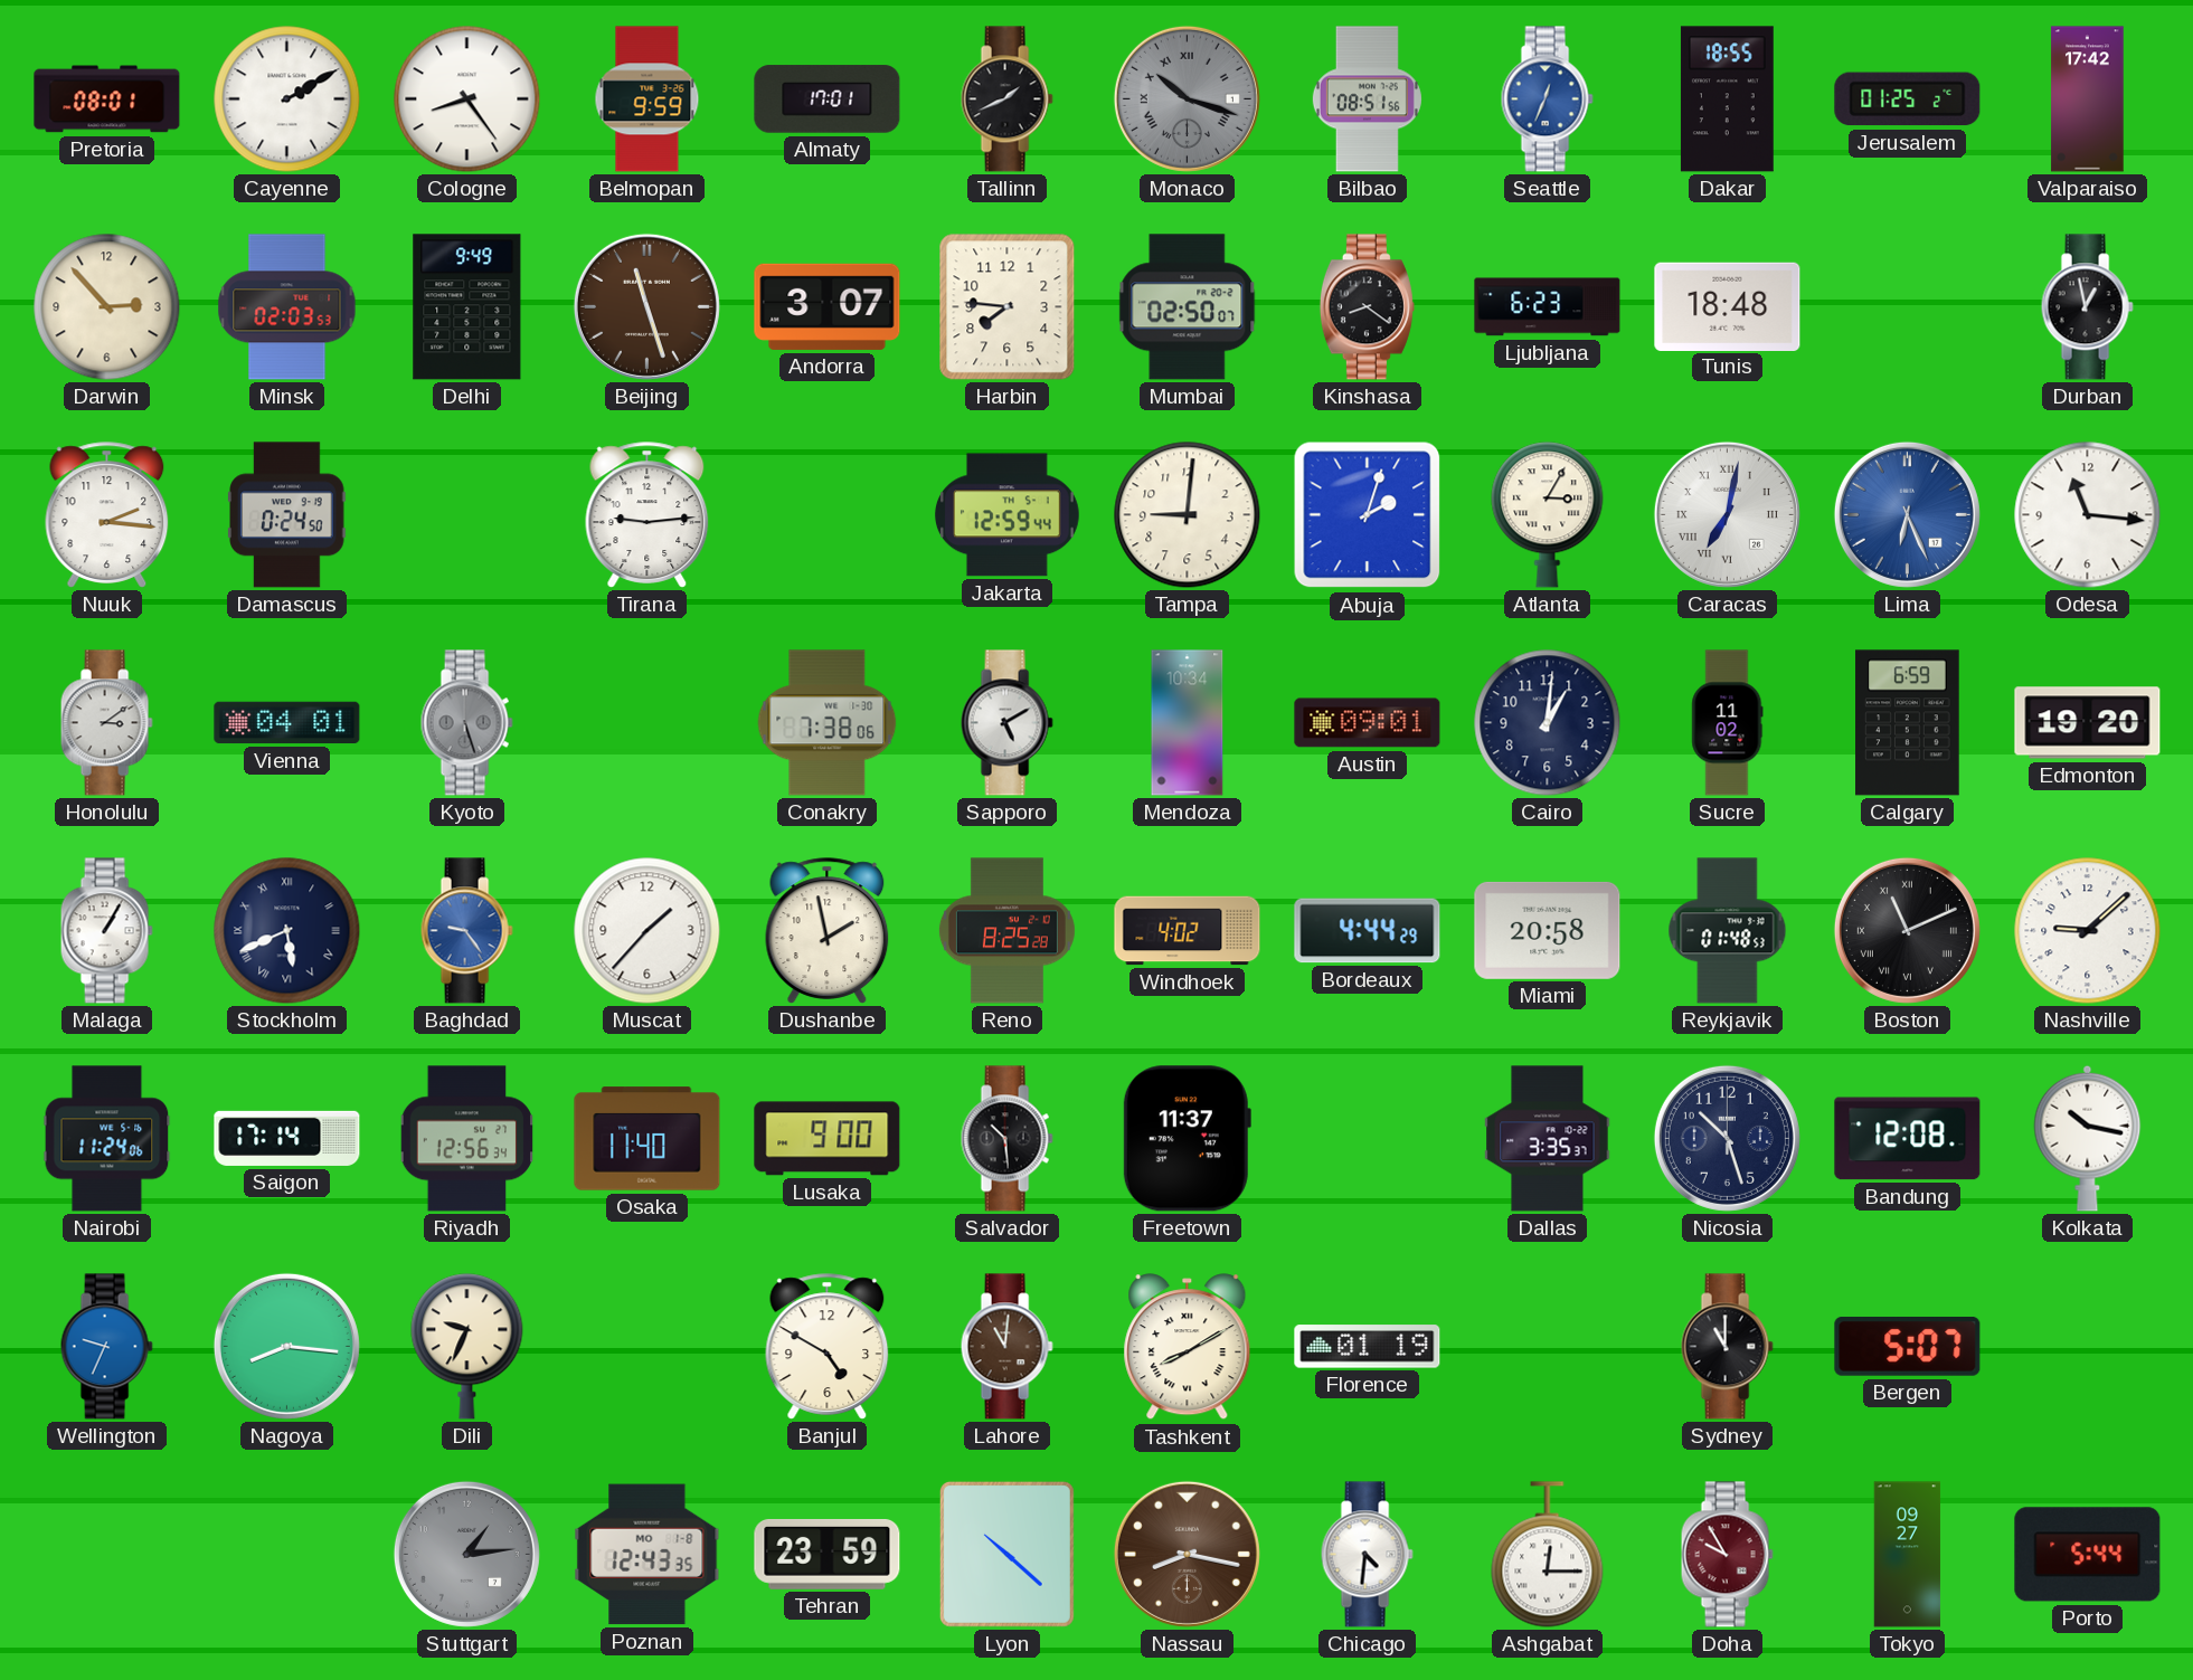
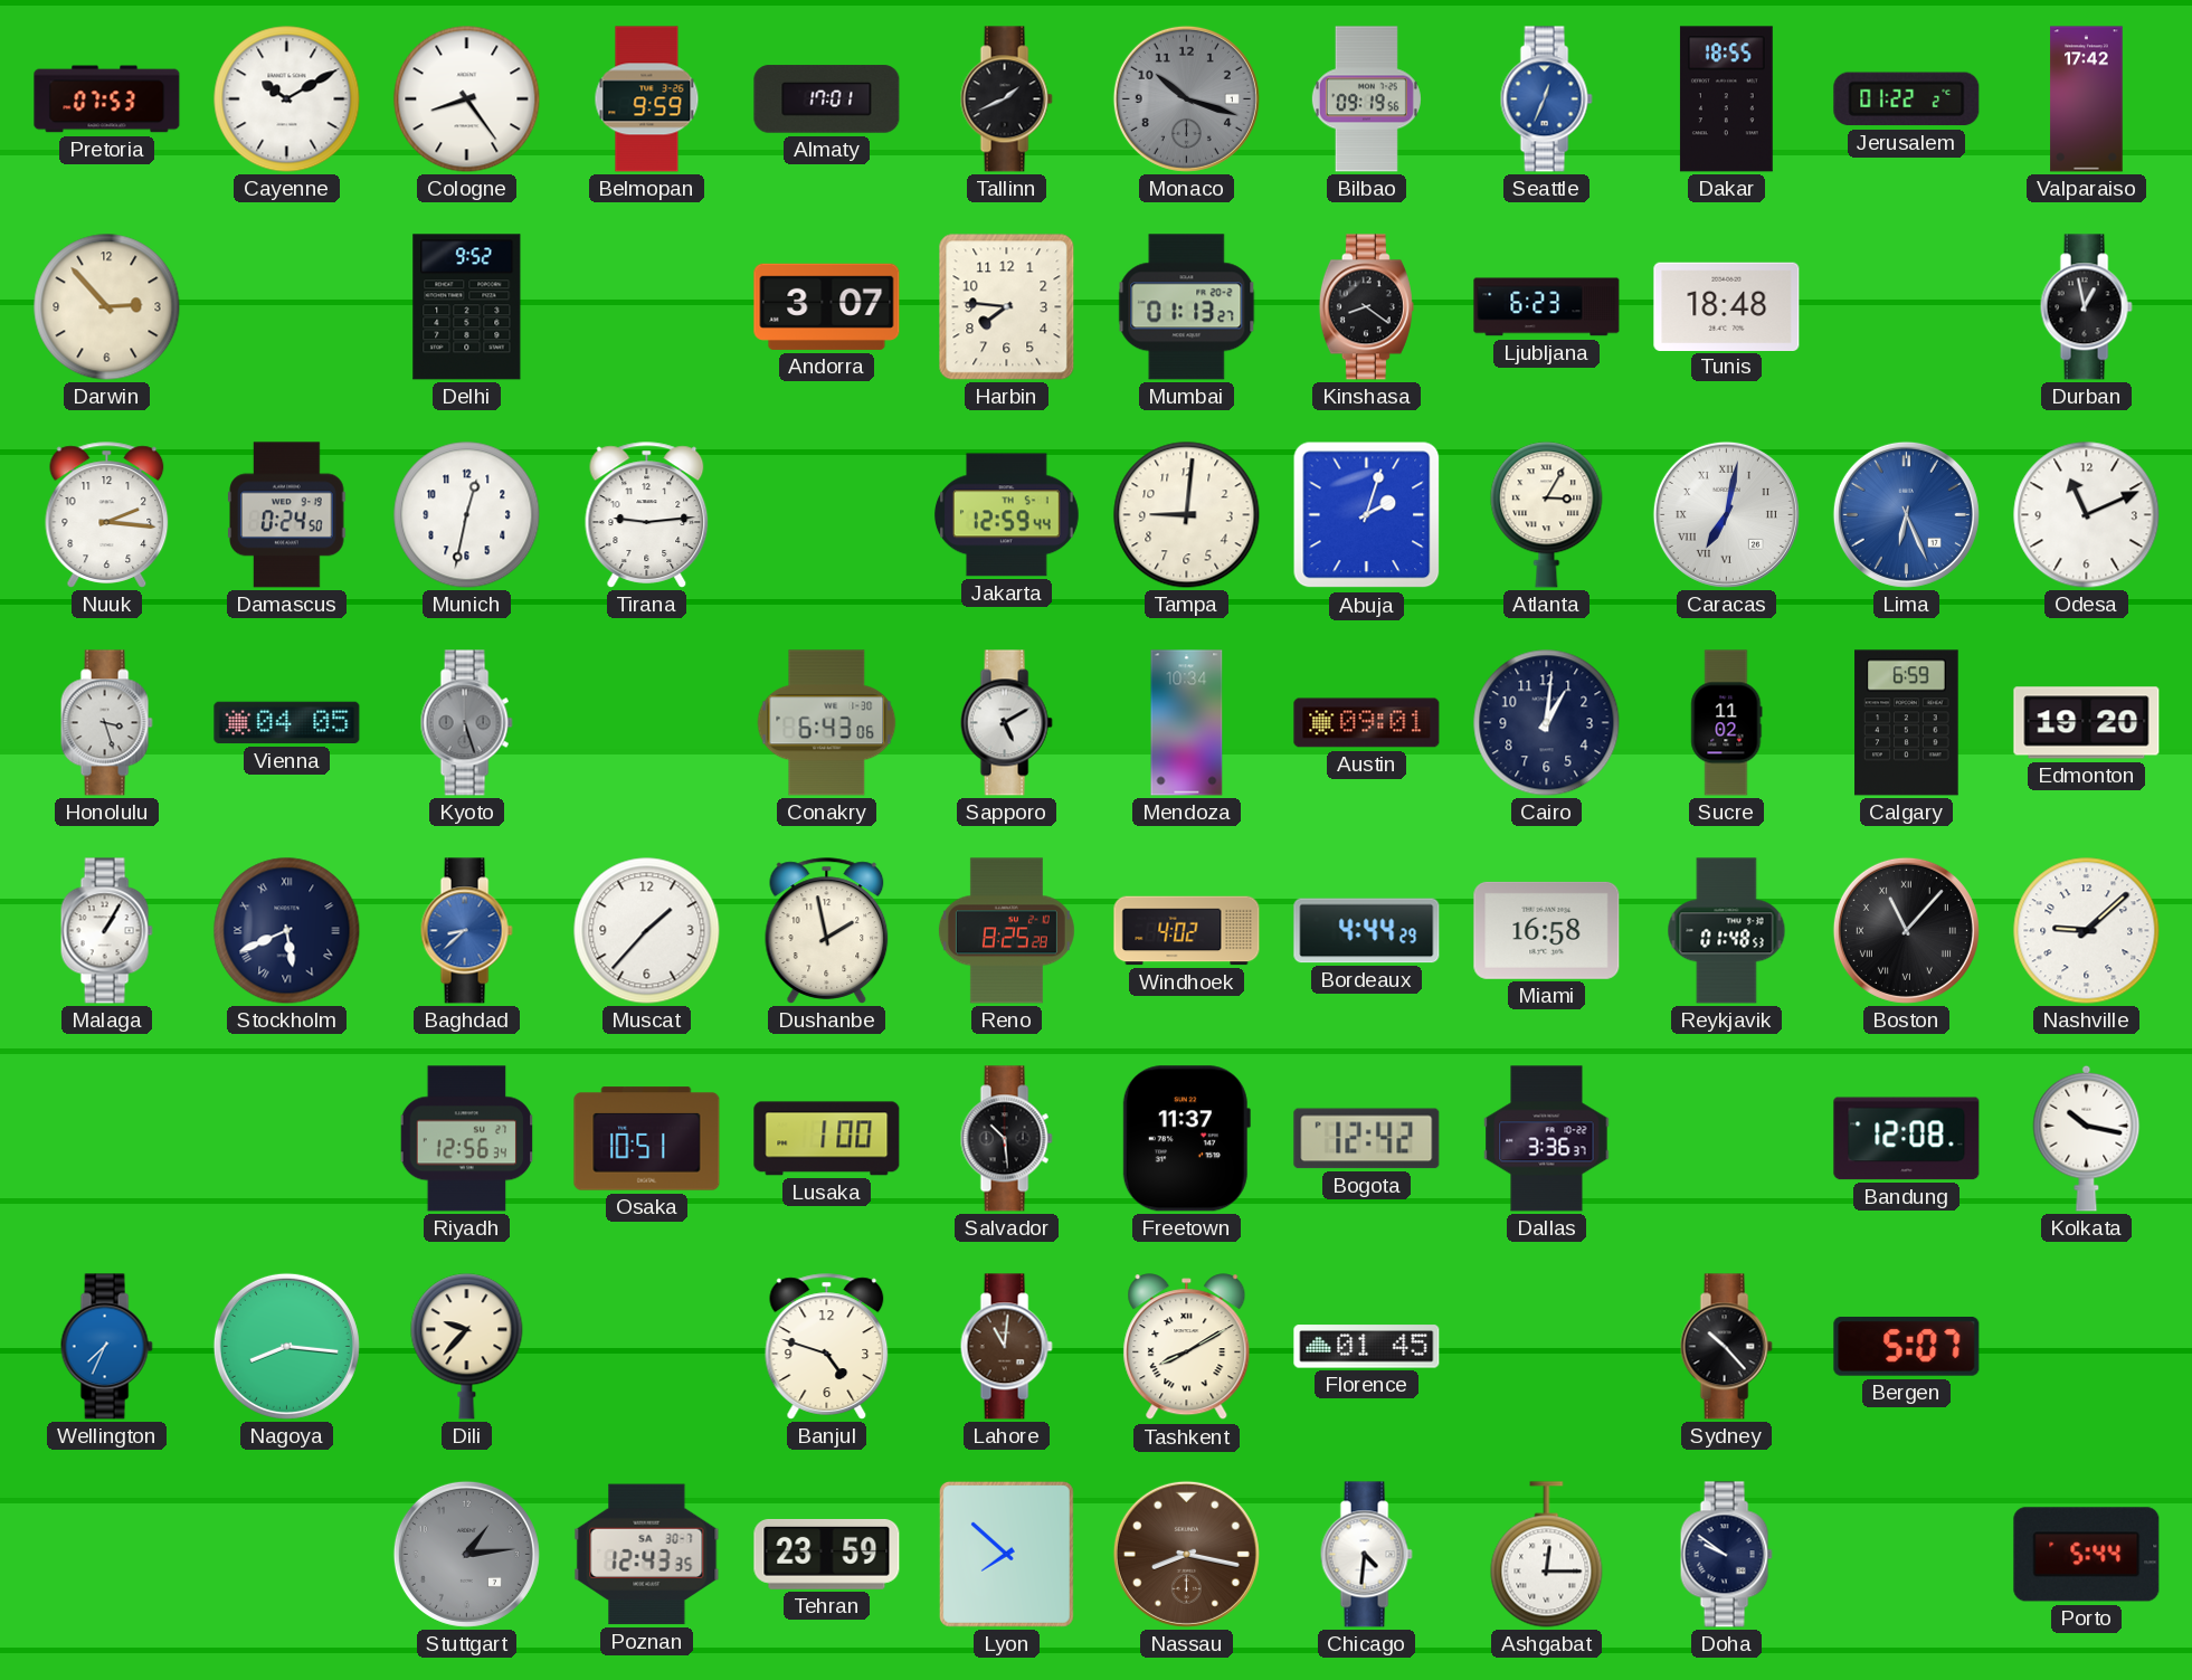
Pretoria: 08:01 -> 07:53
Cayenne: 2:10 -> 10:10
Monaco numerals: Roman -> Arabic
Bilbao: 08:51 -> 09:19
Jerusalem: 01:25 -> 01:22
Minsk: 02:03 -> none
Delhi: 9:49 -> 9:52
Beijing: 11:27 -> none
Mumbai: 02:50 -> 01:13
Munich: none -> 12:32
Odesa: 11:16 -> 11:11
Honolulu: 3:09 -> 3:27
Vienna: 04:01 -> 04:05
Conakry: 7:38 -> 6:43
Baghdad: 9:24 -> 8:38
Miami: 20:58 -> 16:58
Boston: 11:11 -> 11:07
Nairobi: 11:24 -> none
Saigon: 17:14 -> none
Osaka: 11:40 -> 10:51
Lusaka: 9:00 -> 1:00
Bogota: none -> 12:42
Dallas: 3:35 -> 3:36
Nicosia: 10:27 -> none
Wellington: 9:34 -> 7:34
Dili: 9:34 -> 9:37
Banjul: 4:50 -> 4:48
Florence: 01:19 -> 01:45
Sydney: 11:00 -> 10:23
Poznan date: MO 1-8 -> SA 30-7
Lyon: 10:22 -> 7:52
Doha: 9:55 -> 9:51
Doha dial: burgundy -> navy
Tokyo: 09:27 -> none
